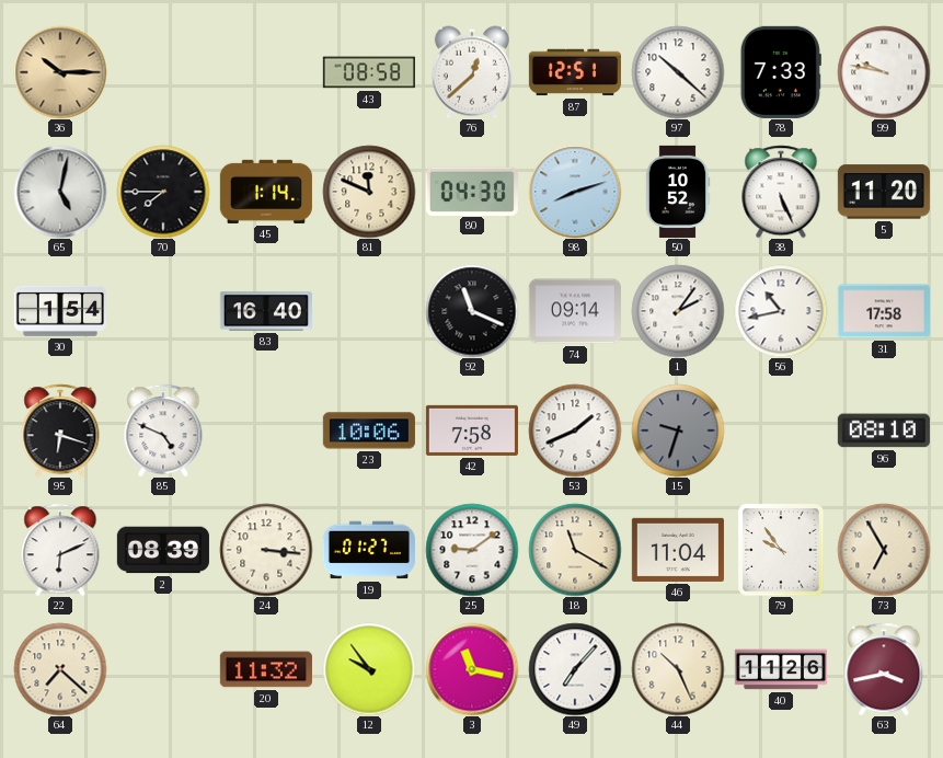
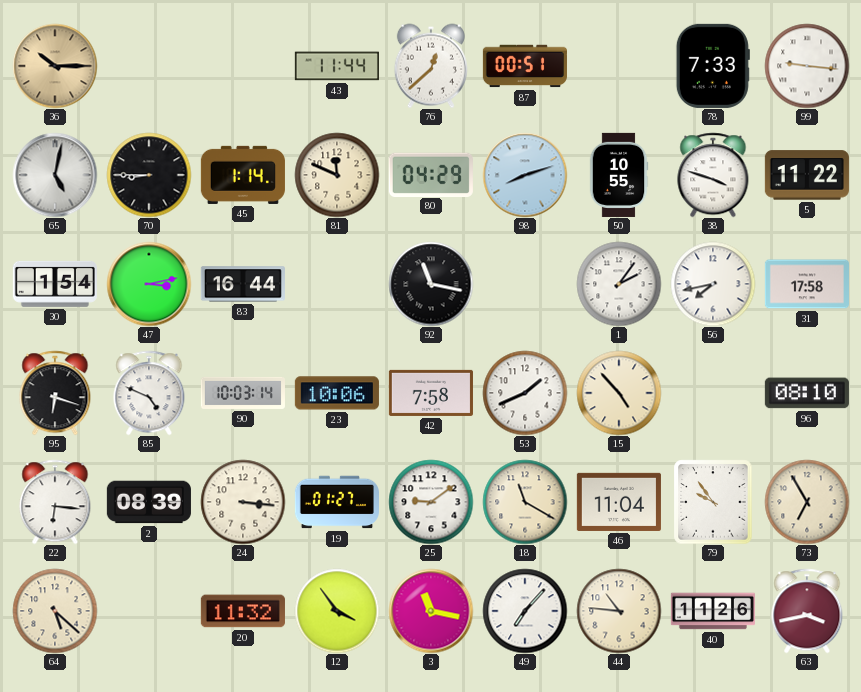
43: 08:58 -> 11:44
87: 12:51 -> 00:51
97: 10:22 -> none
99: 9:47 -> 9:16
70: 7:45 -> 8:45
80: 04:30 -> 04:29
50: 10:52 -> 10:55
38: 5:26 -> 3:48
5: 11:20 -> 11:22
47: none -> 3:13
83: 16:40 -> 16:44
92: 11:19 -> 11:17
74: 09:14 -> none
56: 10:43 -> 7:43
90: none -> 10:03
15: 9:33 -> 4:53
15 dial: grey -> cream
22: 6:11 -> 6:16
64: 7:22 -> 5:22
12: 9:54 -> 3:54
44: 10:26 -> 10:46
